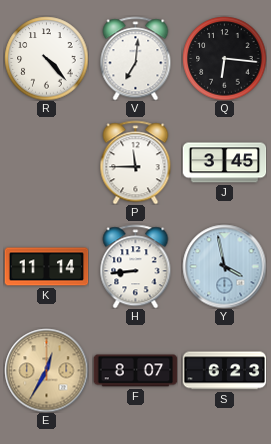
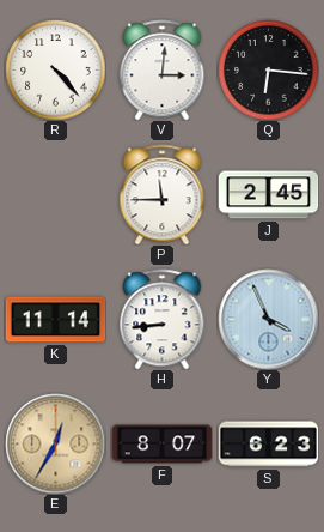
V: 7:01 -> 3:01
J: 3:45 -> 2:45
Y: 3:58 -> 3:56
